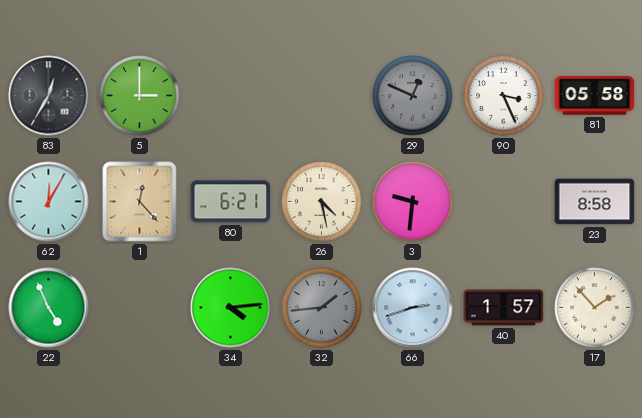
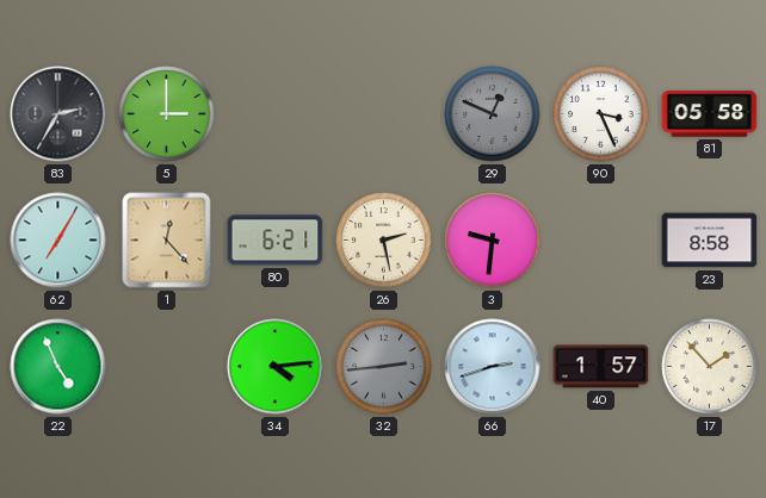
83: 12:35 -> 2:35
62: 12:05 -> 7:05
26: 4:28 -> 2:28
32: 1:44 -> 2:44
